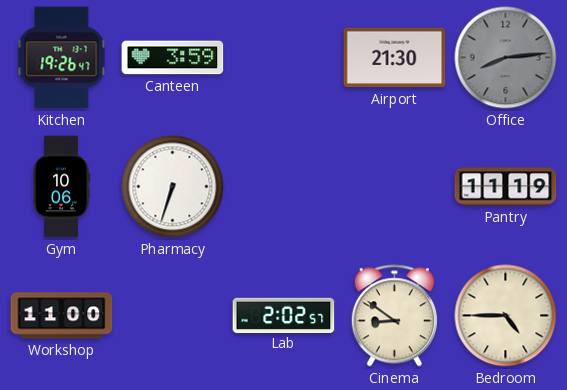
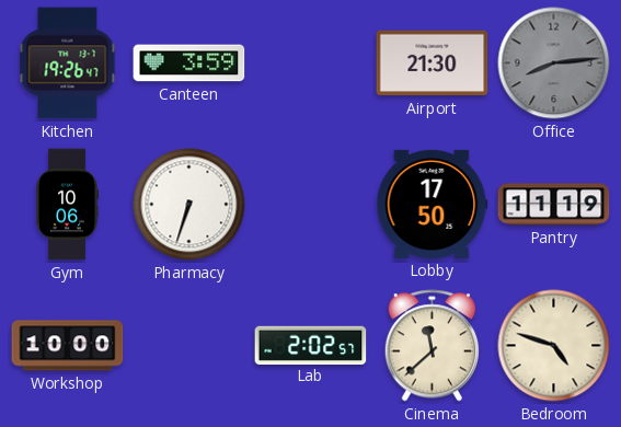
Lobby: none -> 17:50
Workshop: 11:00 -> 10:00
Cinema: 8:51 -> 11:38
Bedroom: 4:45 -> 4:48
